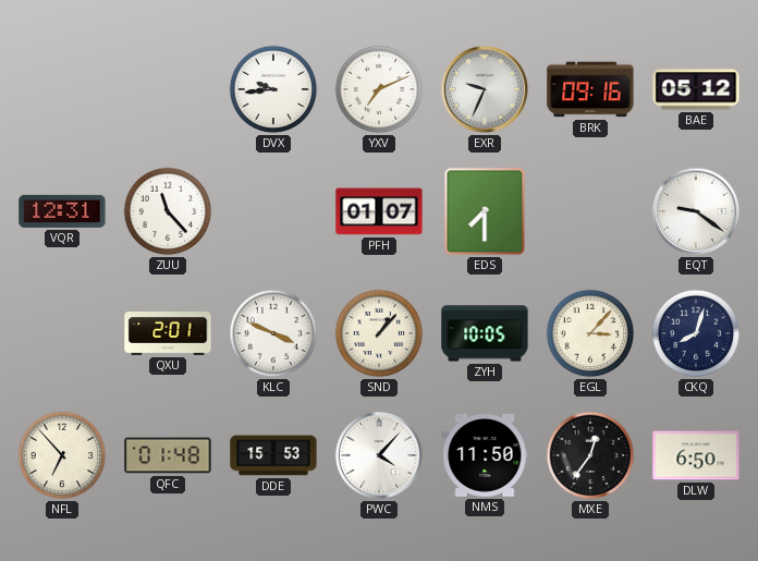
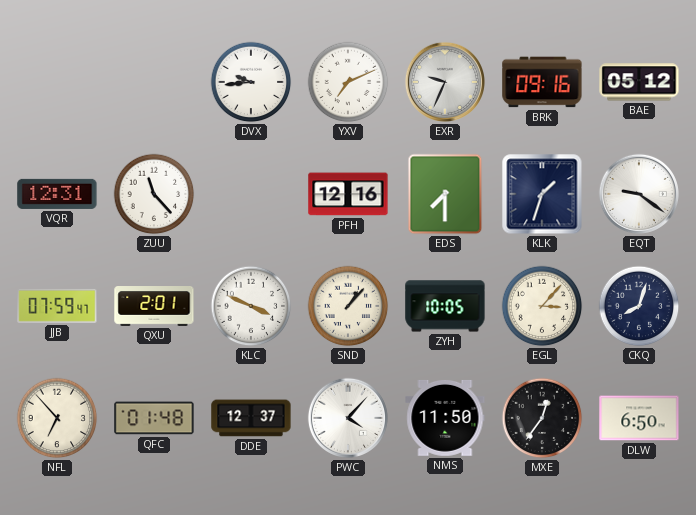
PFH: 01:07 -> 12:16
KLK: none -> 1:33
JJB: none -> 07:59
DDE: 15:53 -> 12:37
